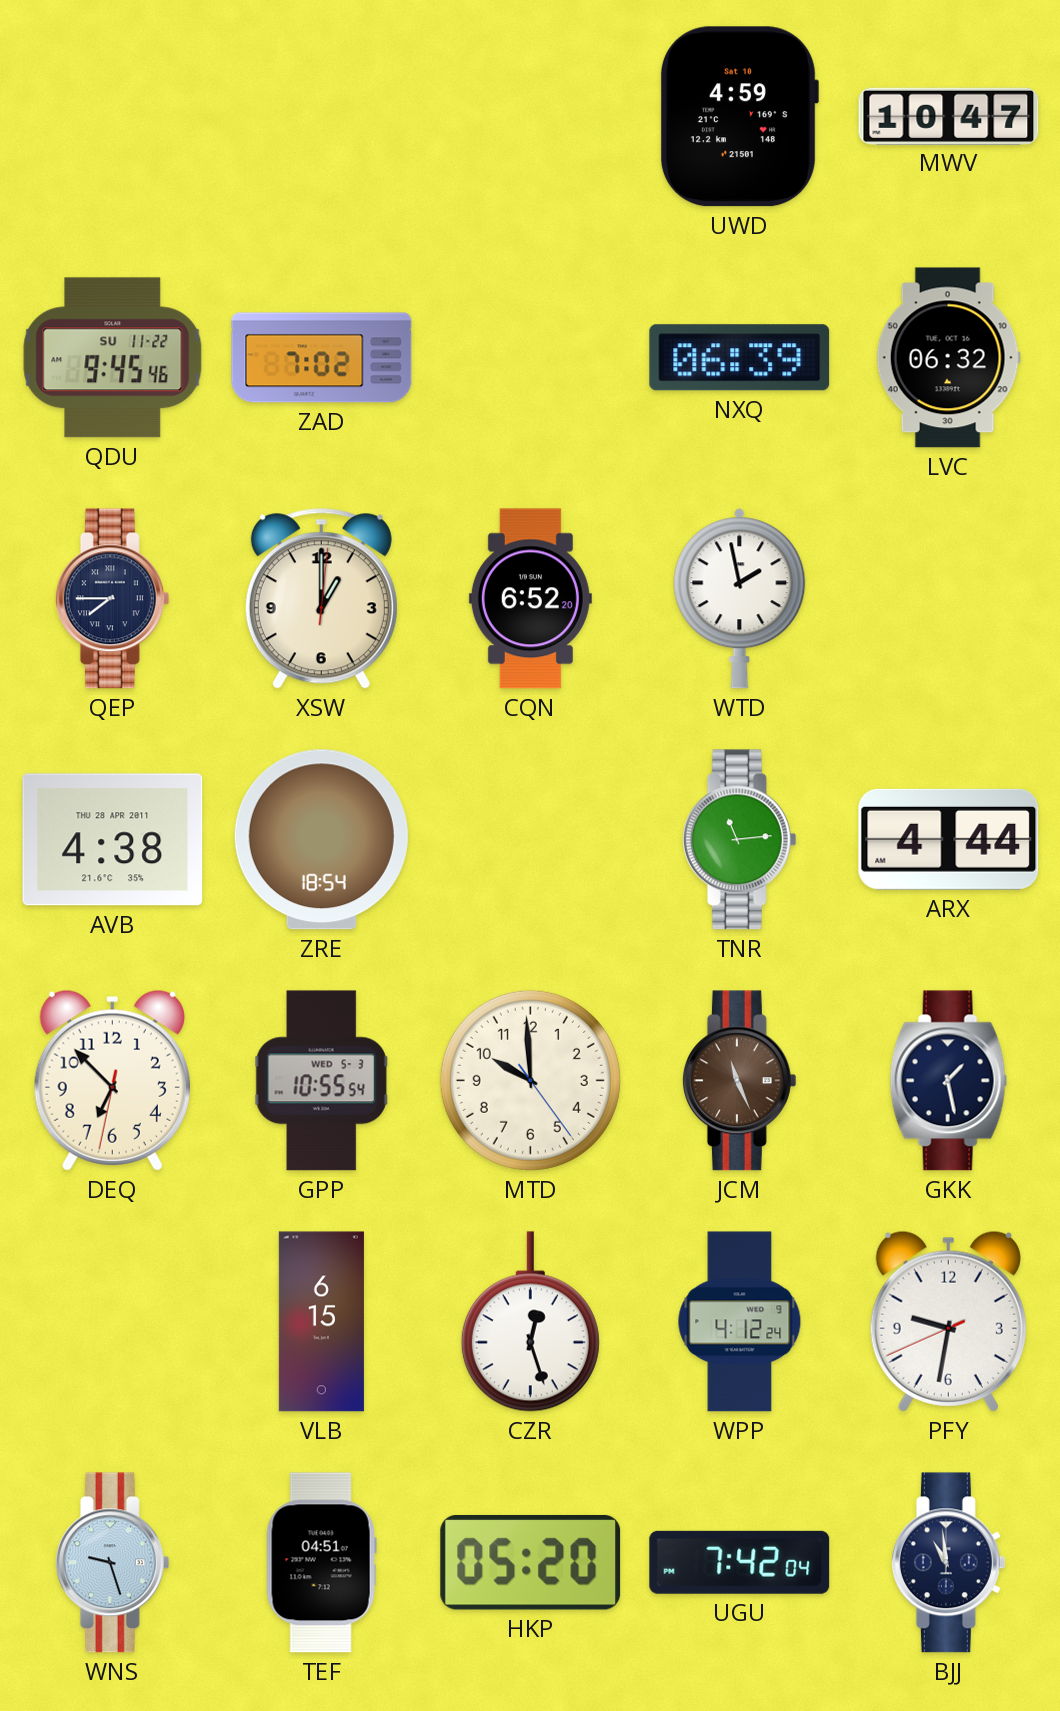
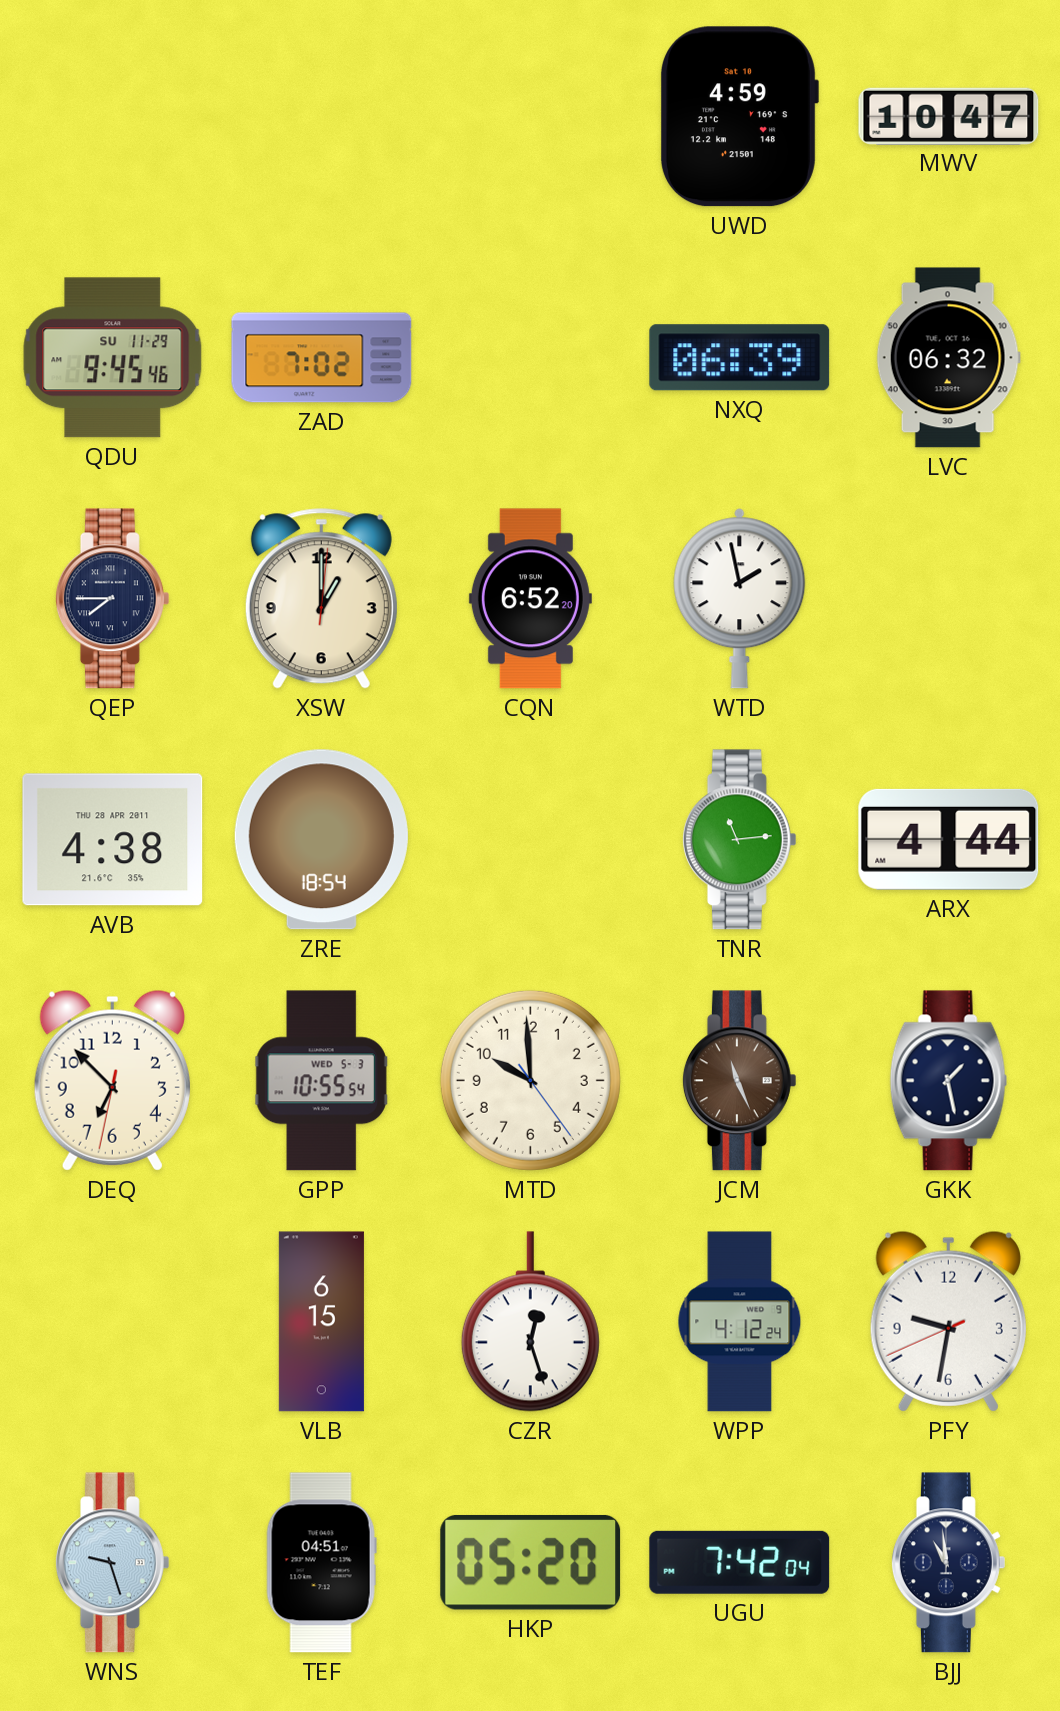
QDU date: SU 11-22 -> SU 11-29
